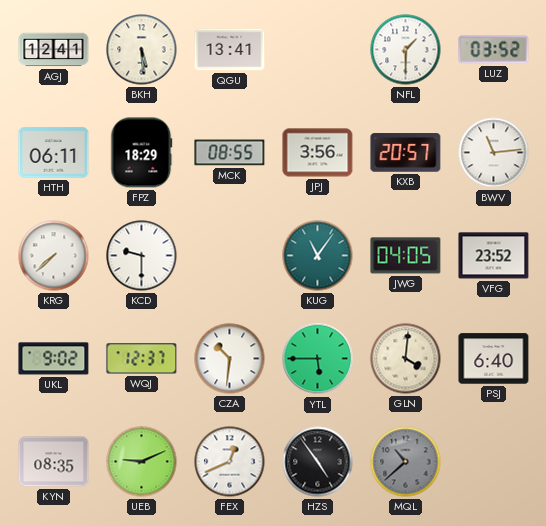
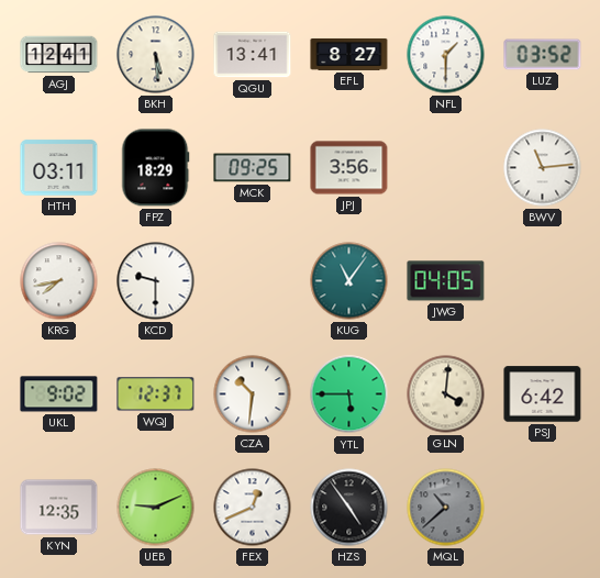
EFL: none -> 8:27
HTH: 06:11 -> 03:11
MCK: 08:55 -> 09:25
KXB: 20:57 -> none
KRG: 7:38 -> 7:43
VFG: 23:52 -> none
PSJ: 6:40 -> 6:42
KYN: 08:35 -> 12:35
